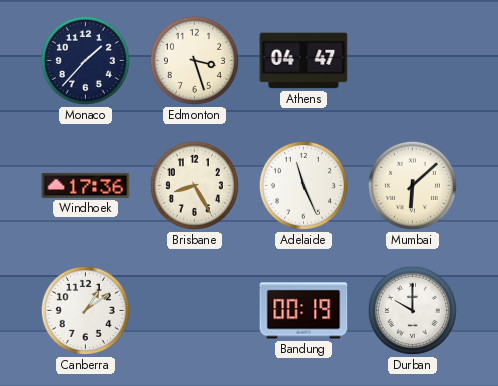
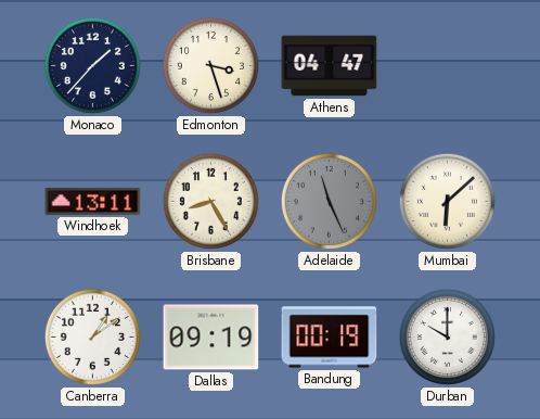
Windhoek: 17:36 -> 13:11
Adelaide dial: white -> grey
Dallas: none -> 09:19
